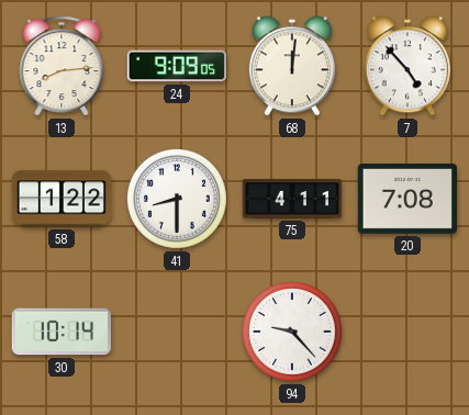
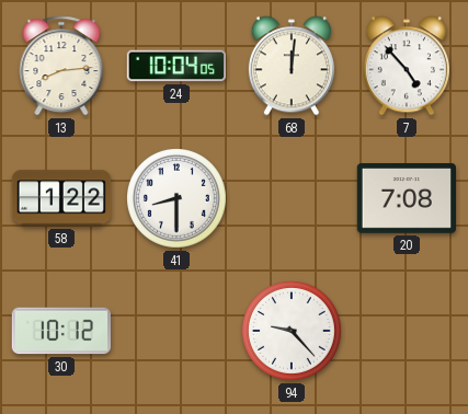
24: 9:09 -> 10:04
75: 4:11 -> none
30: 10:14 -> 10:12
